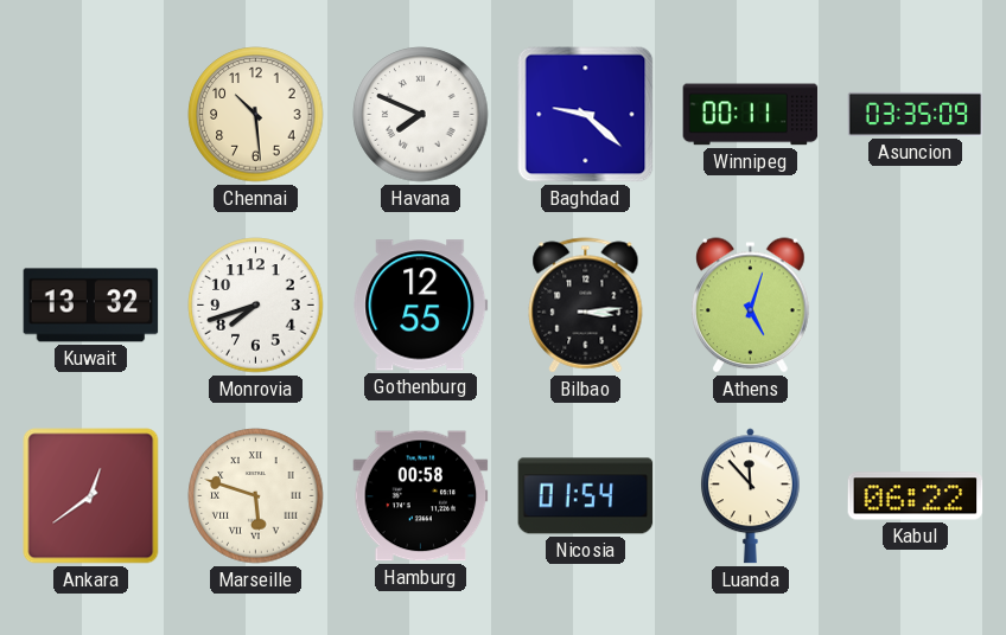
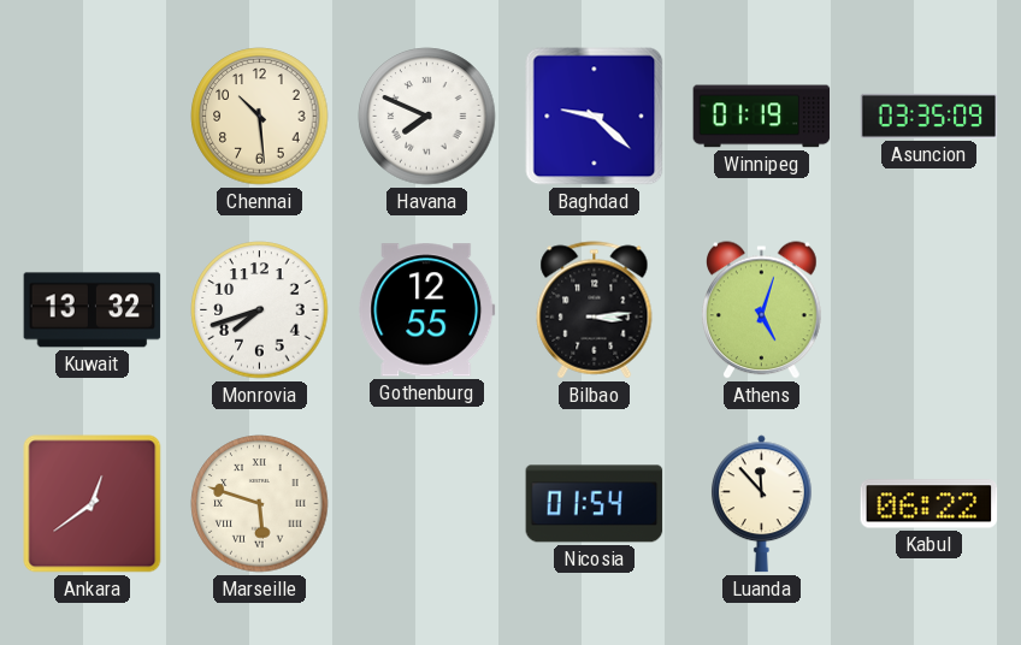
Winnipeg: 00:11 -> 01:19
Hamburg: 00:58 -> none
